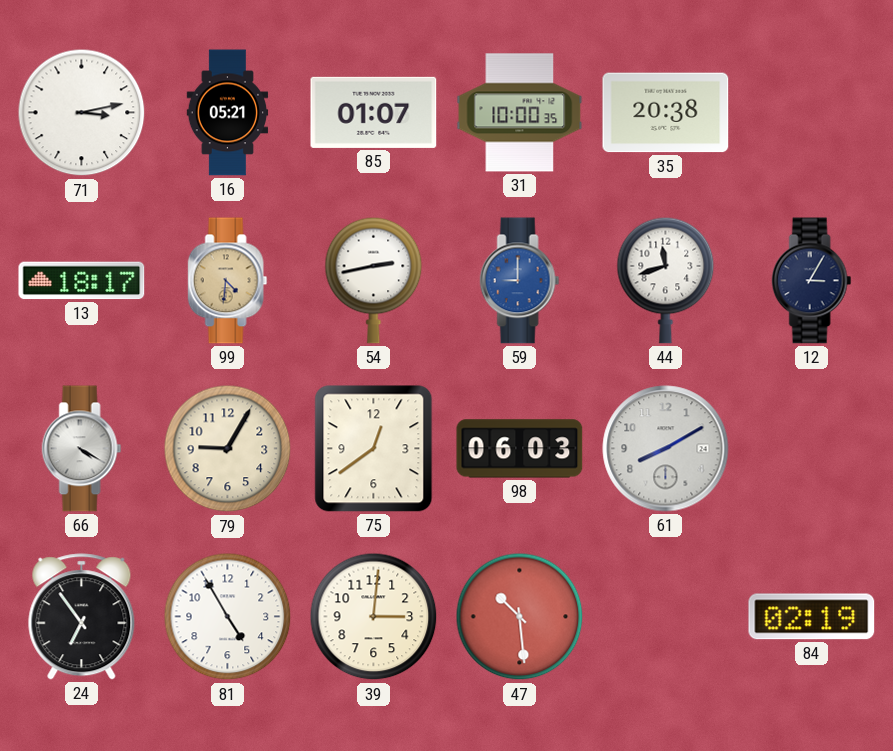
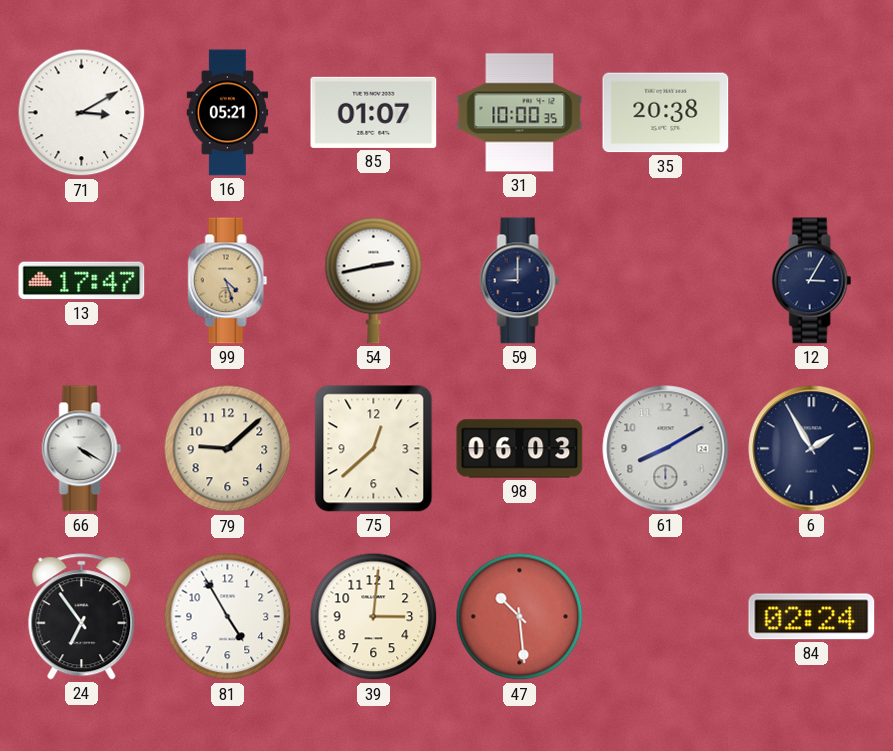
71: 3:13 -> 3:10
13: 18:17 -> 17:47
99: 4:31 -> 4:27
59 dial: blue -> navy
44: 11:42 -> none
79: 9:05 -> 9:08
75: 12:39 -> 12:38
6: none -> 1:55
84: 02:19 -> 02:24
